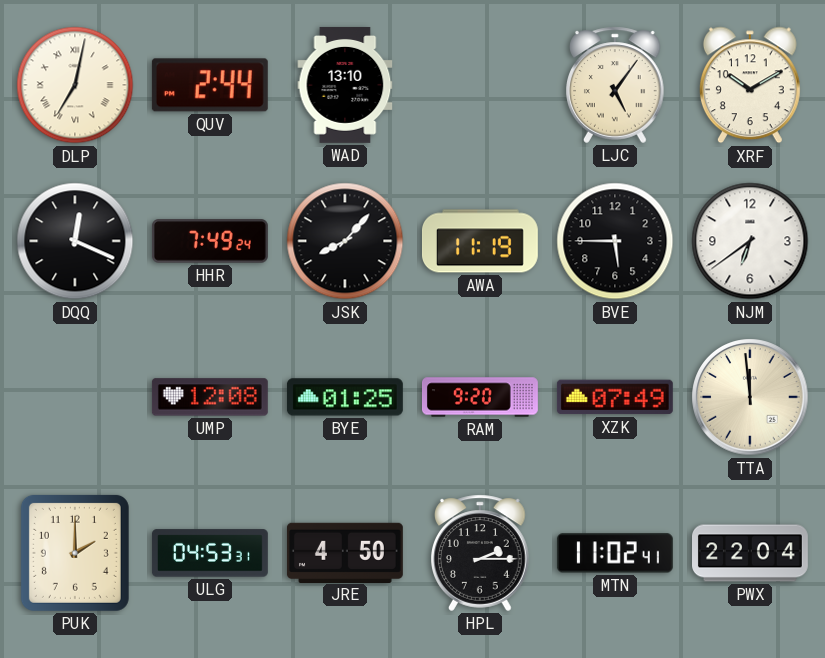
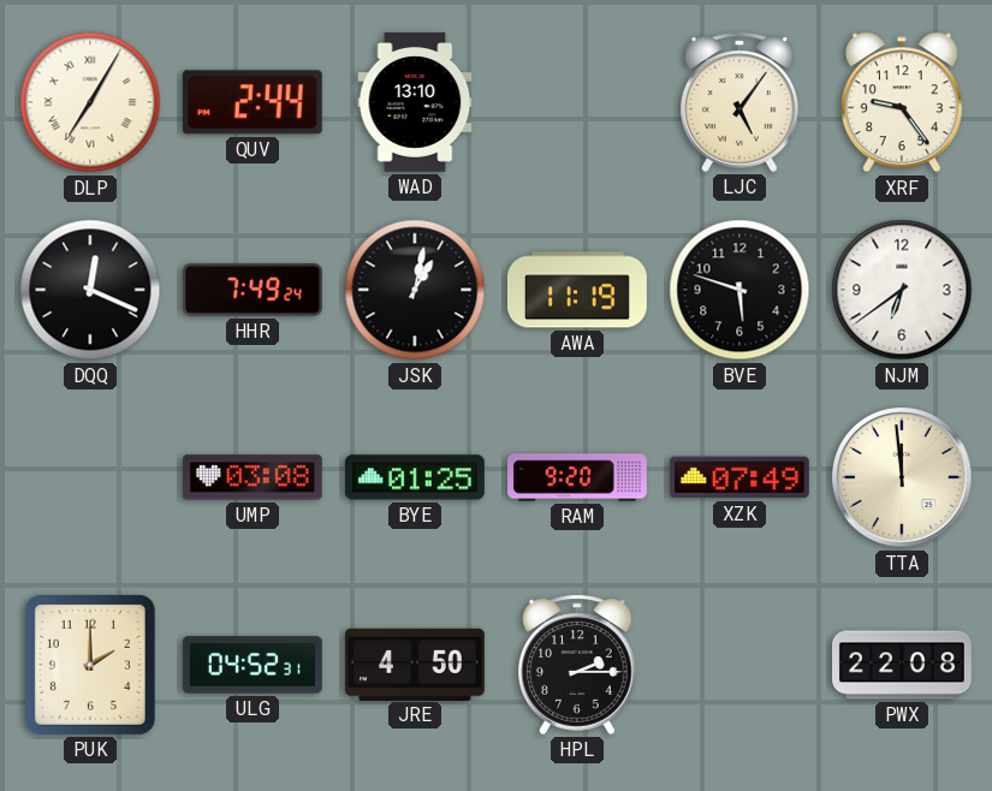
DLP: 7:02 -> 7:05
XRF: 10:10 -> 9:24
JSK: 8:07 -> 1:02
BVE: 5:45 -> 5:48
UMP: 12:08 -> 03:08
ULG: 04:53 -> 04:52
MTN: 11:02 -> none
PWX: 22:04 -> 22:08
